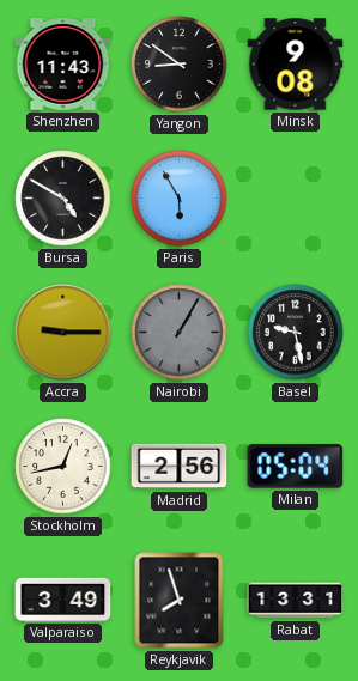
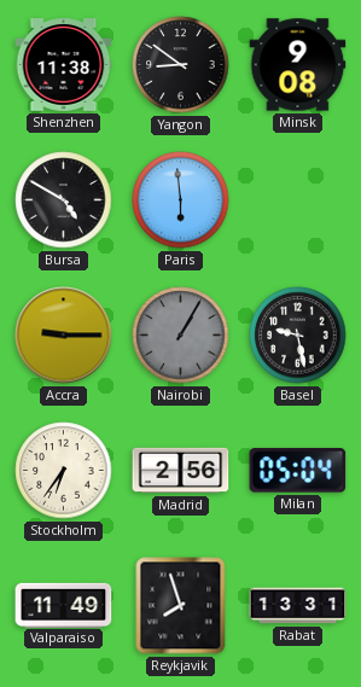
Shenzhen: 11:43 -> 11:38
Paris: 5:55 -> 5:59
Stockholm: 12:43 -> 6:36
Valparaiso: 3:49 -> 11:49
